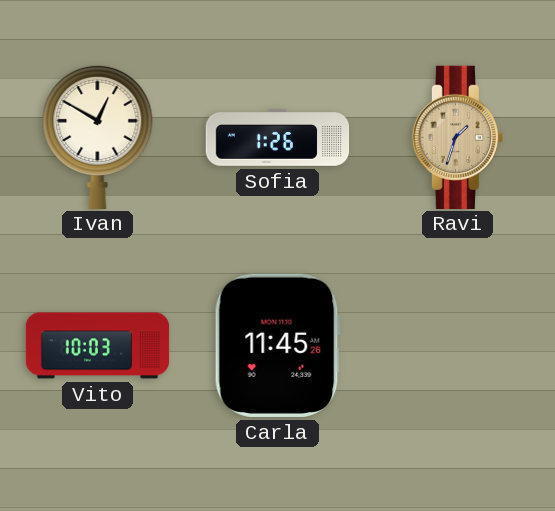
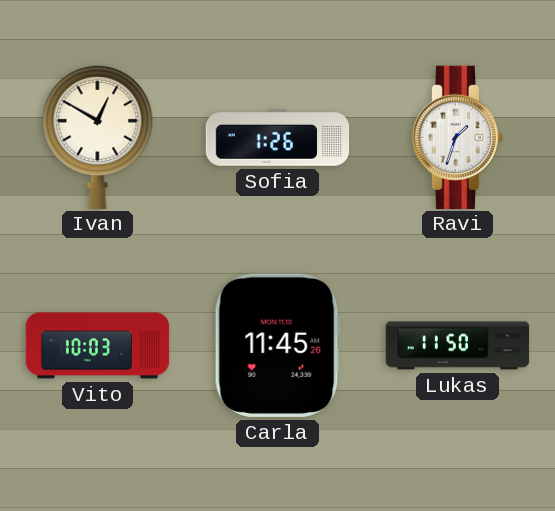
Ravi dial: champagne -> white
Lukas: none -> 11:50
